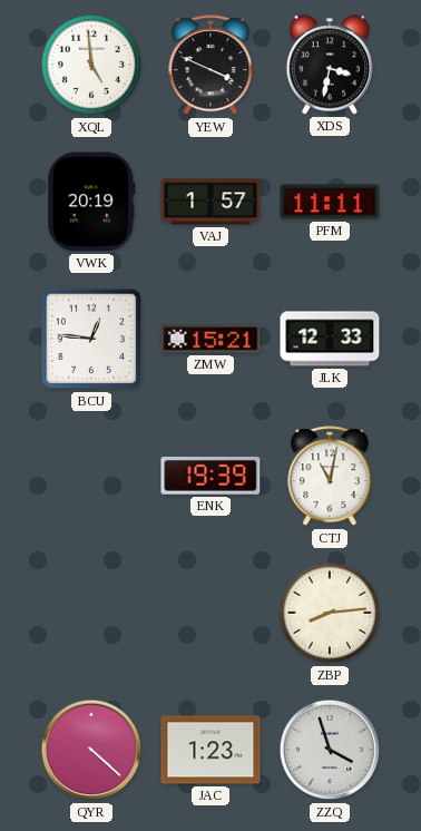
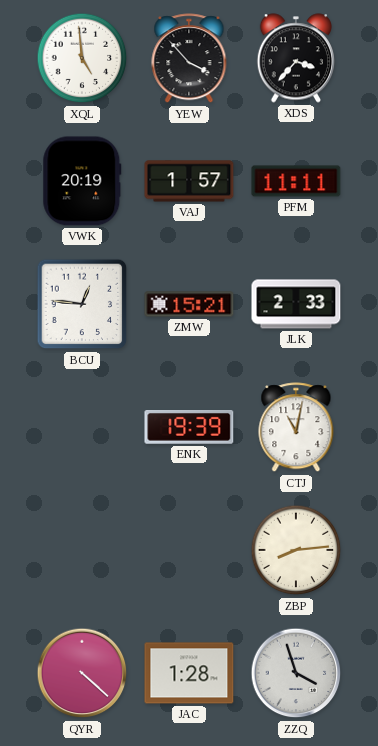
YEW: 3:49 -> 3:53
XDS: 3:32 -> 3:37
JLK: 12:33 -> 2:33
JAC: 1:23 -> 1:28
